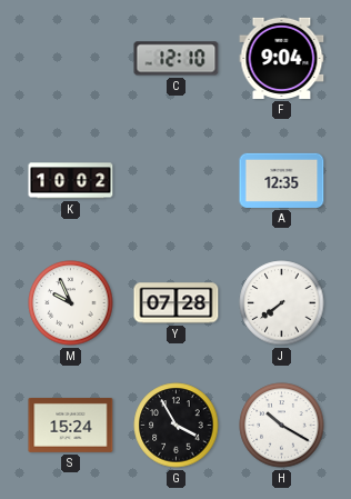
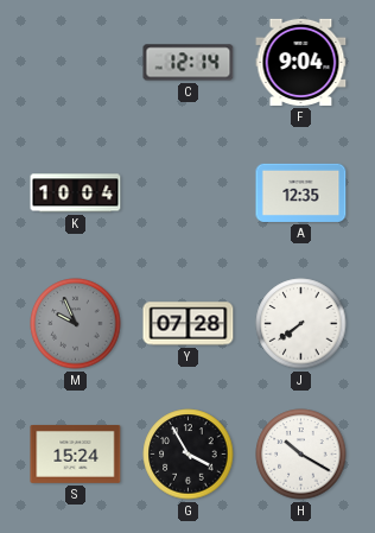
C: 12:10 -> 12:14
K: 10:02 -> 10:04
M dial: white -> grey
